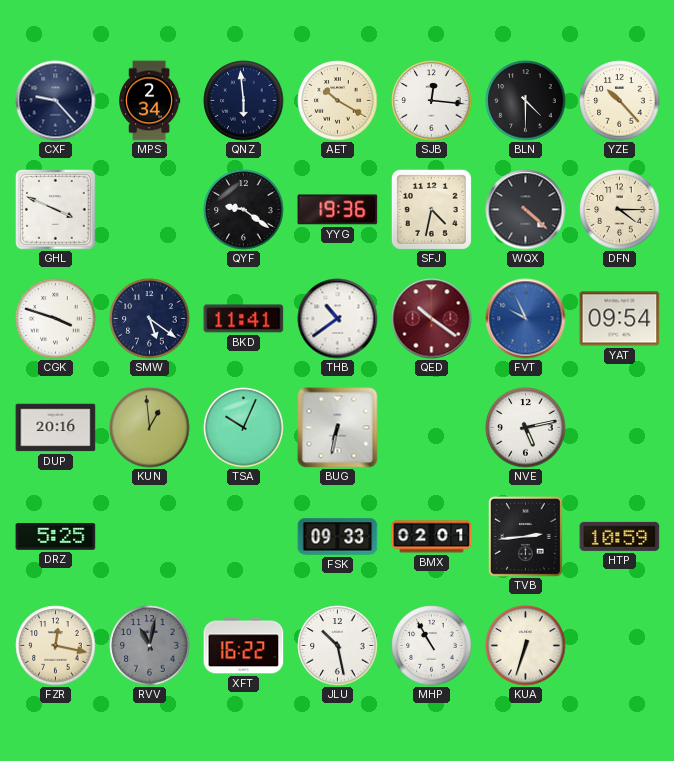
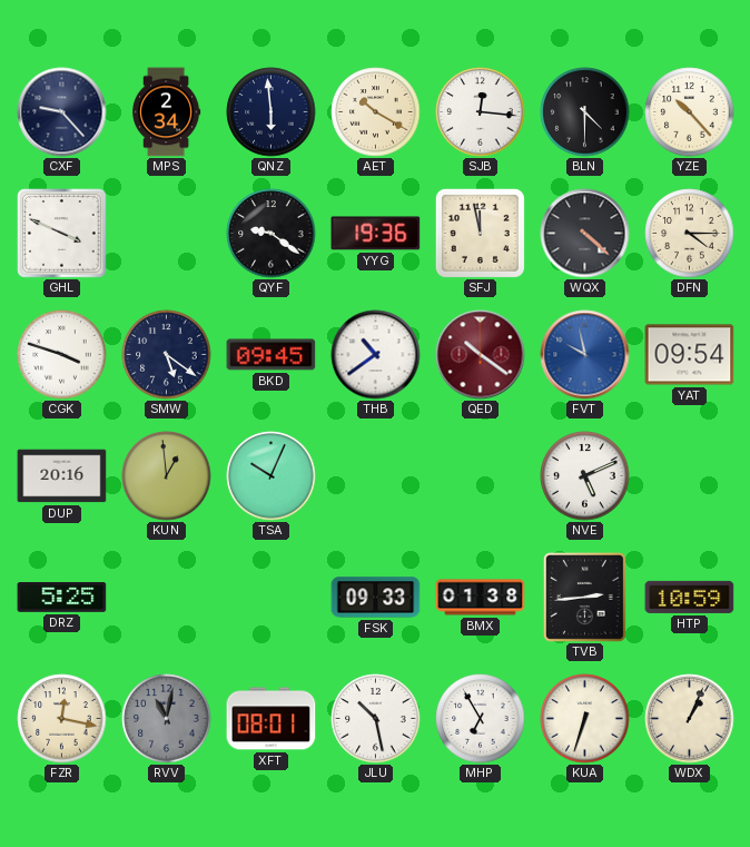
SFJ: 4:32 -> 11:58
BKD: 11:41 -> 09:45
FVT: 9:56 -> 9:58
BUG: 6:32 -> none
NVE: 5:13 -> 5:11
BMX: 02:01 -> 01:38
XFT: 16:22 -> 08:01
MHP: 10:55 -> 6:55
WDX: none -> 1:04
